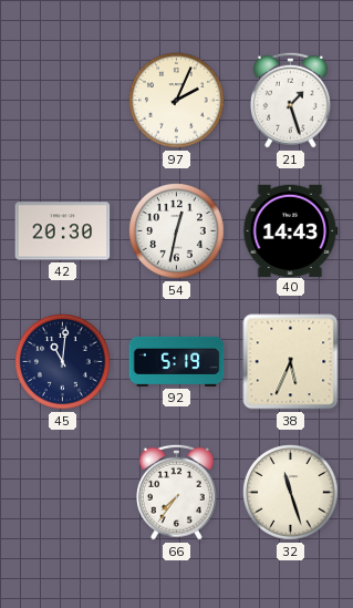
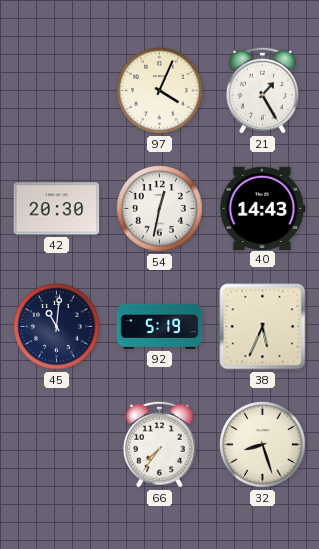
97: 2:04 -> 4:04
21: 1:27 -> 1:25
32: 11:27 -> 8:27
